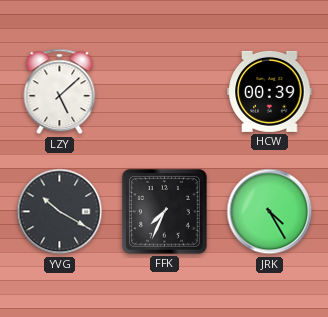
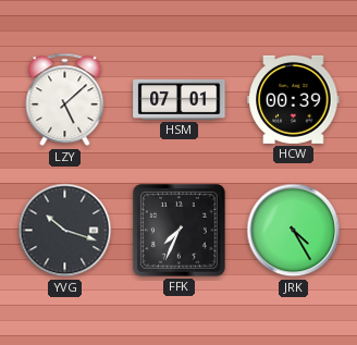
HSM: none -> 07:01
YVG: 10:20 -> 10:18
